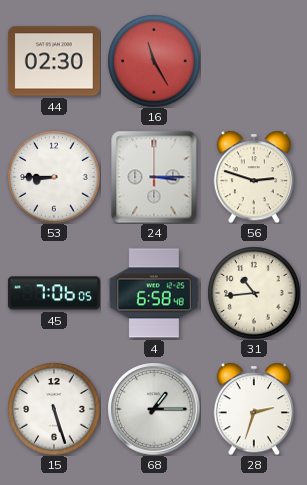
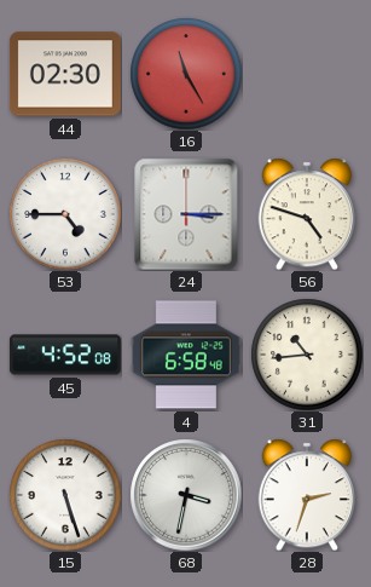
53: 8:45 -> 4:45
56: 2:48 -> 4:48
45: 7:06 -> 4:52
68: 1:15 -> 3:32
